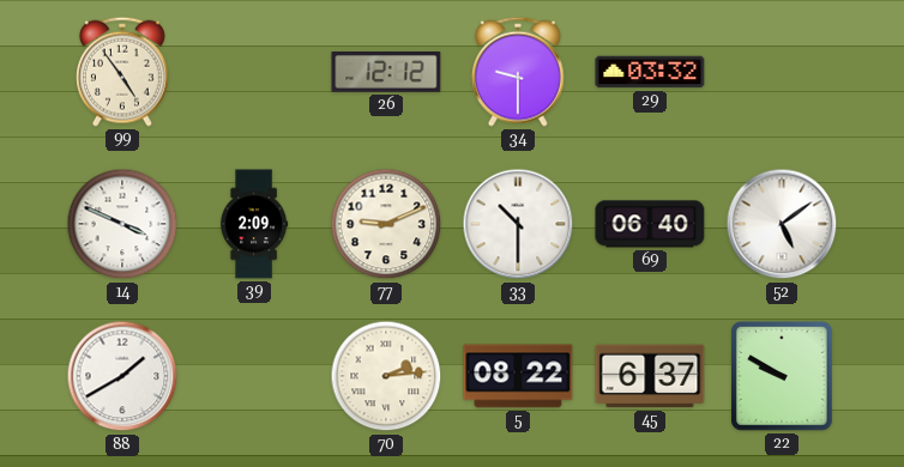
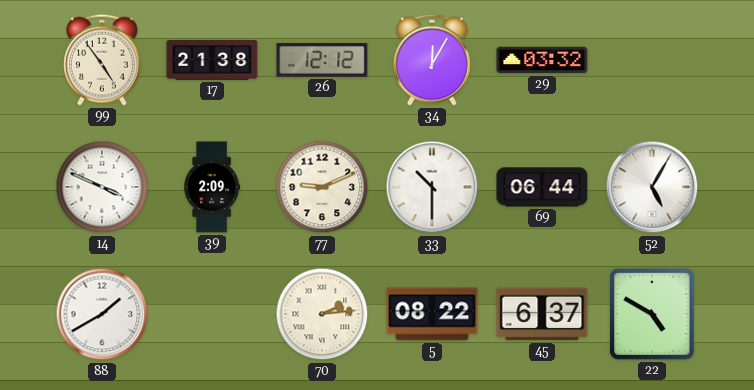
17: none -> 21:38
34: 9:30 -> 12:05
69: 06:40 -> 06:44
52: 5:09 -> 5:05
22: 9:50 -> 4:50
